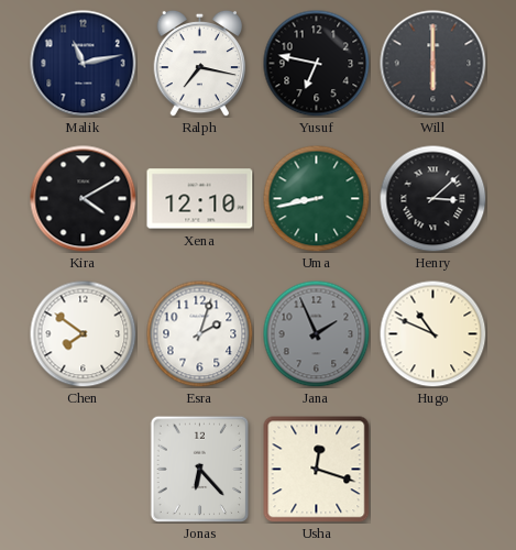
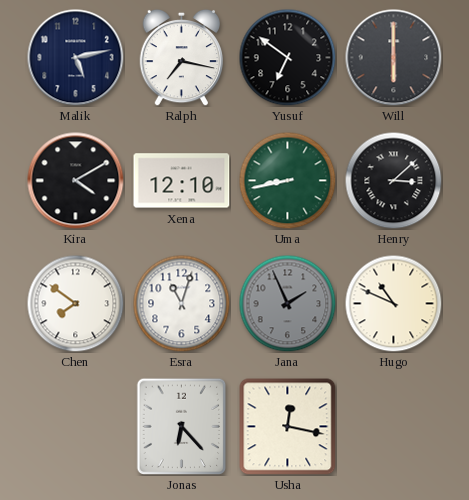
Malik: 11:13 -> 5:13
Yusuf: 6:47 -> 6:51
Esra: 2:03 -> 11:03
Usha: 12:18 -> 12:17
